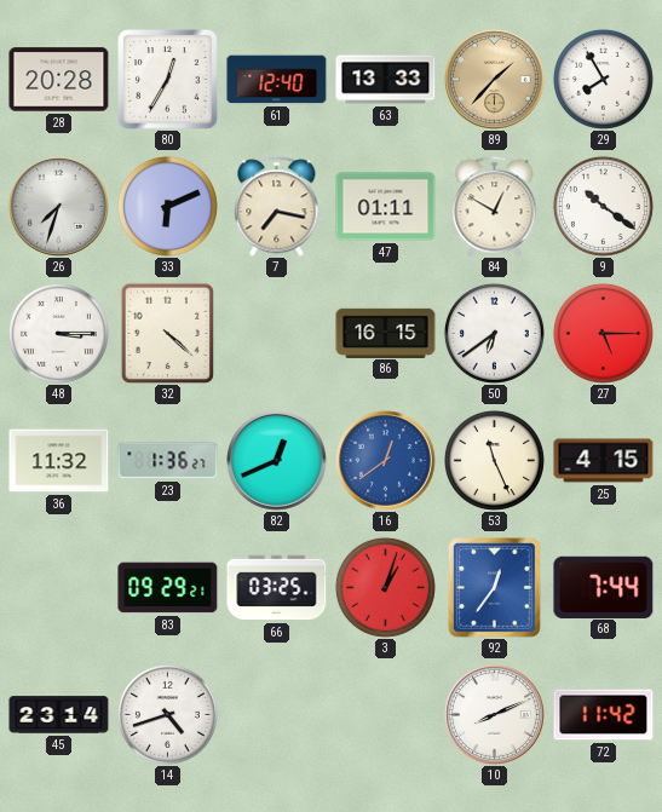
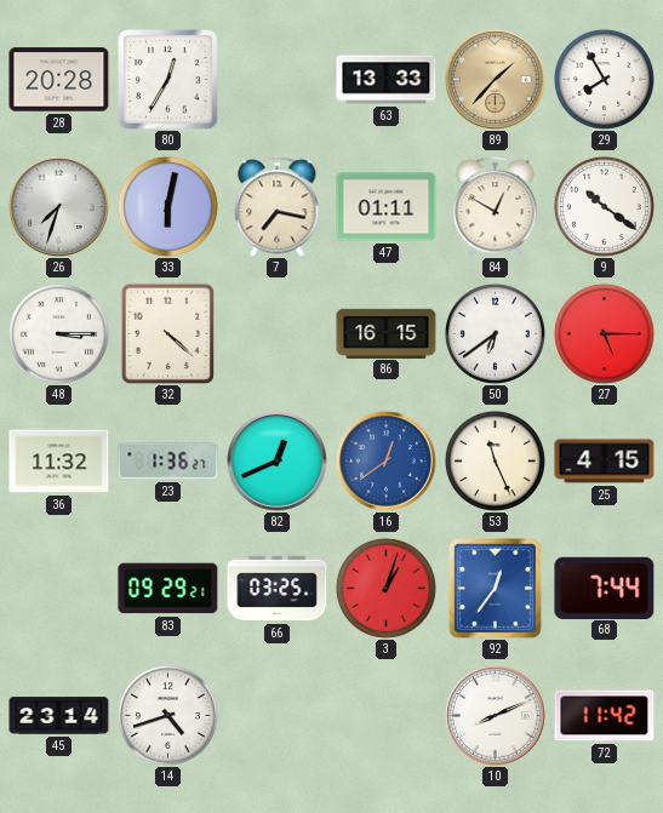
61: 12:40 -> none
33: 6:11 -> 6:02
